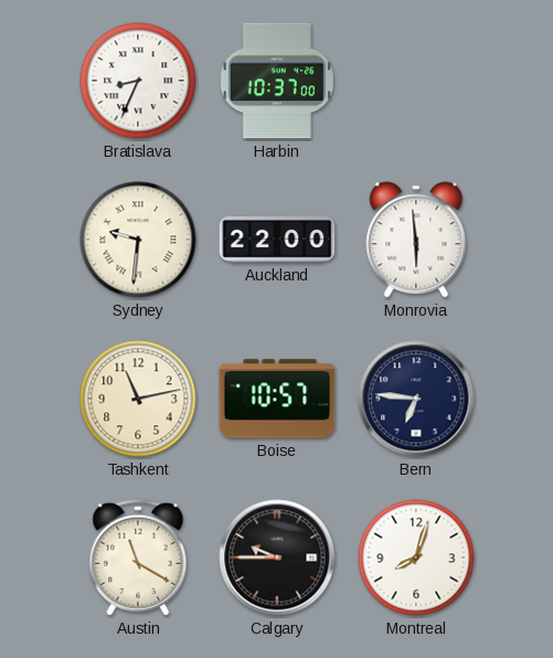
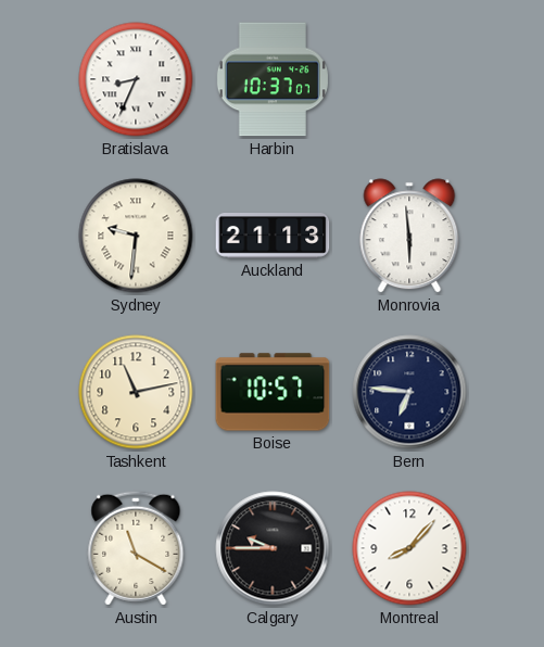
Harbin: 10:37:00 -> 10:37:07
Auckland: 22:00 -> 21:13
Montreal: 8:03 -> 8:07
